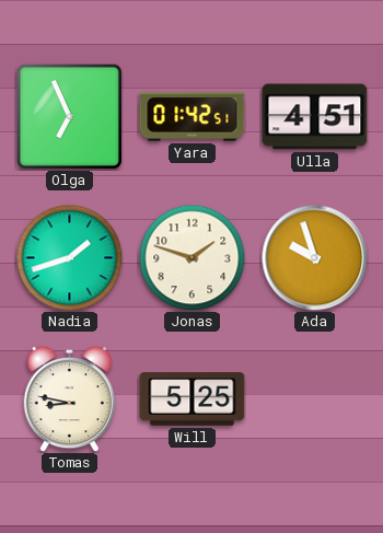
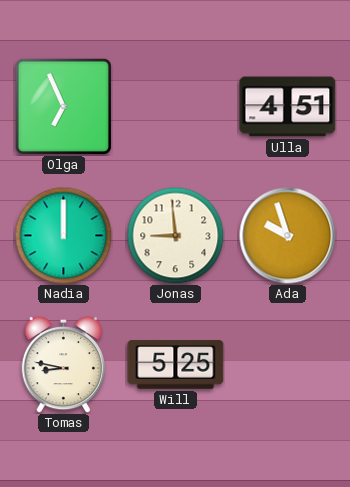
Yara: 01:42 -> none
Nadia: 1:42 -> 12:00
Jonas: 1:48 -> 8:59
